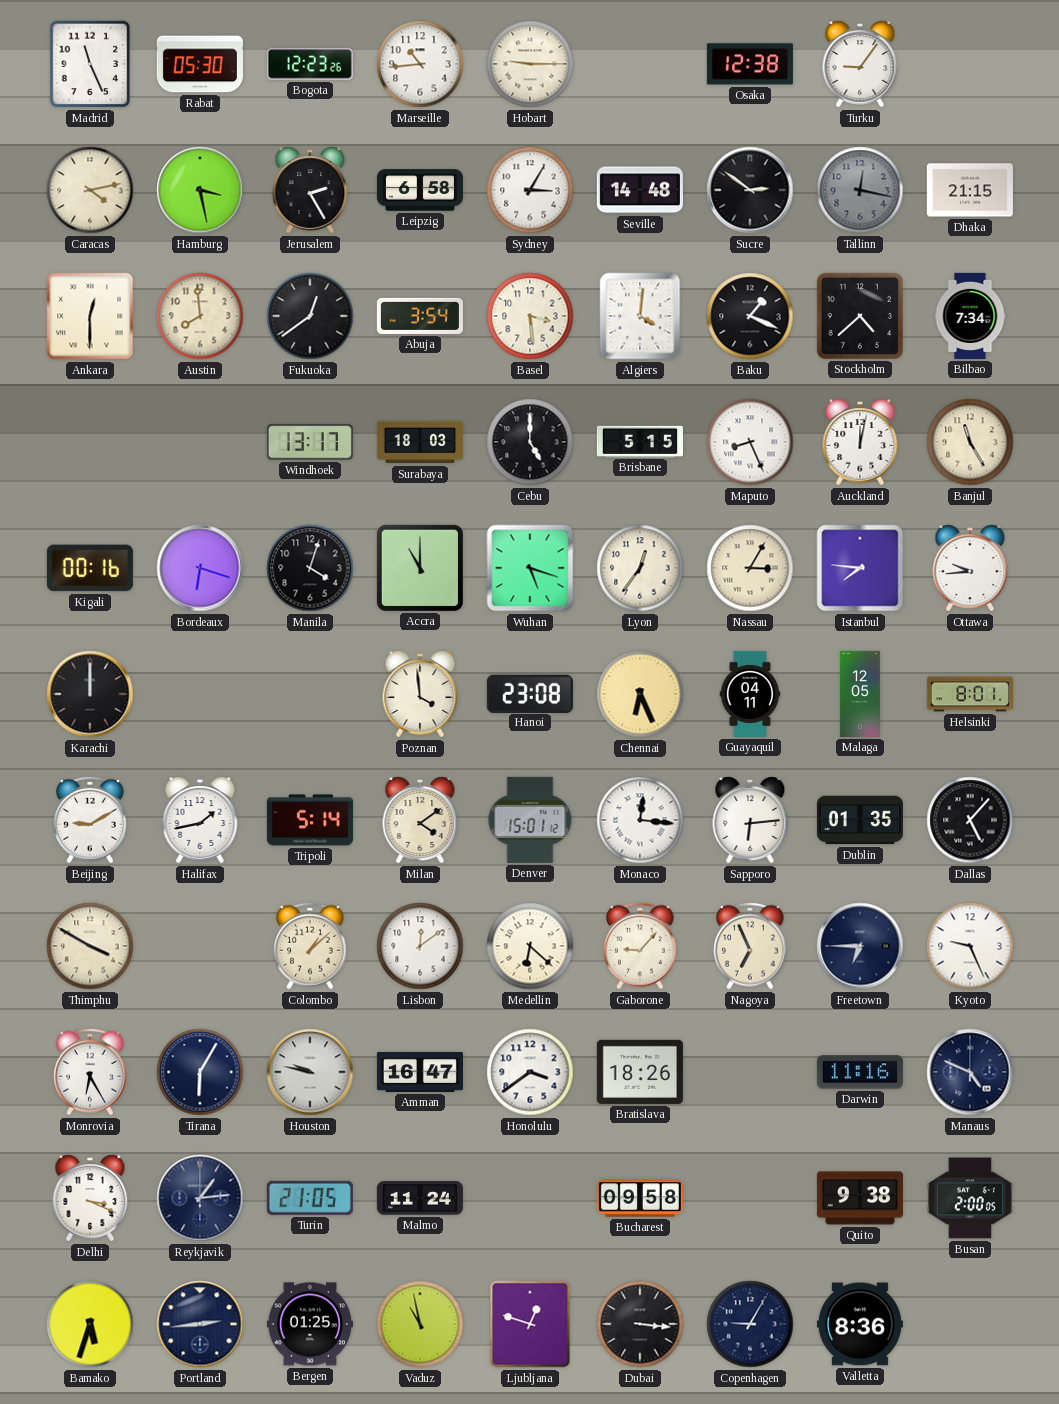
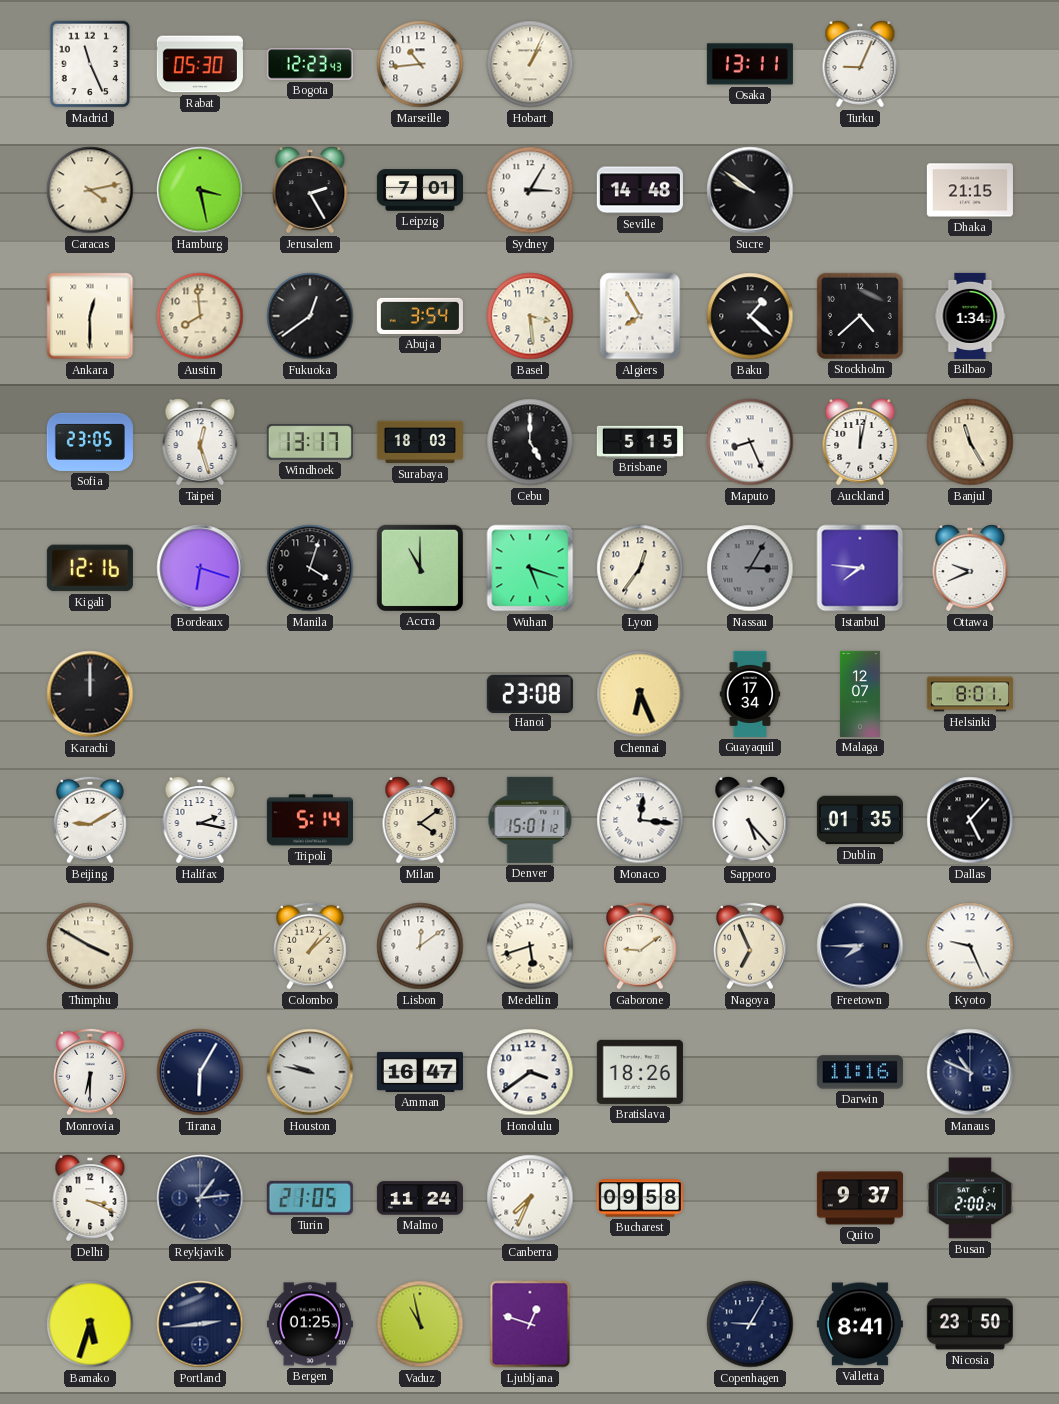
Bogota: 12:23:26 -> 12:23:43
Hobart: 9:15 -> 1:04
Osaka: 12:38 -> 13:11
Turku: 9:06 -> 9:04
Leipzig: 6:58 -> 7:01
Sucre: 2:51 -> 9:51
Tallinn: 12:17 -> none
Algiers: 4:01 -> 7:55
Baku: 1:19 -> 1:22
Bilbao: 7:34 -> 1:34
Sofia: none -> 23:05
Taipei: none -> 12:27
Kigali: 00:16 -> 12:16
Nassau dial: cream -> grey
Ottawa: 9:44 -> 9:41
Poznan: 3:59 -> none
Guayaquil: 04:11 -> 17:34
Malaga: 12:05 -> 12:07
Halifax: 1:43 -> 2:17
Sapporo: 6:14 -> 5:23
Medellin: 6:22 -> 5:42
Gaborone: 9:07 -> 9:09
Freetown: 6:45 -> 7:45
Monrovia: 6:25 -> 6:30
Manaus: 4:49 -> 10:49
Canberra: none -> 7:34
Quito: 9:38 -> 9:37
Busan: 2:00:05 -> 2:00:24
Dubai: 3:16 -> none
Valletta: 8:36 -> 8:41
Nicosia: none -> 23:50
